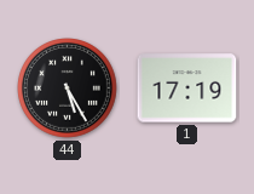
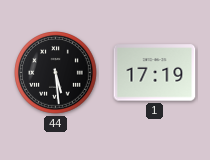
44: 5:25 -> 5:29
